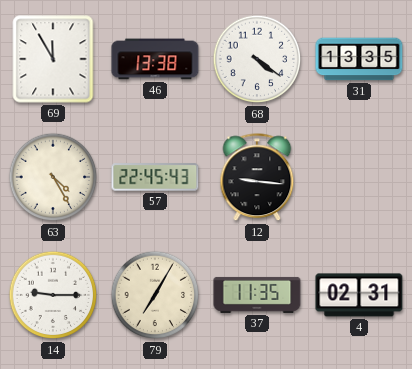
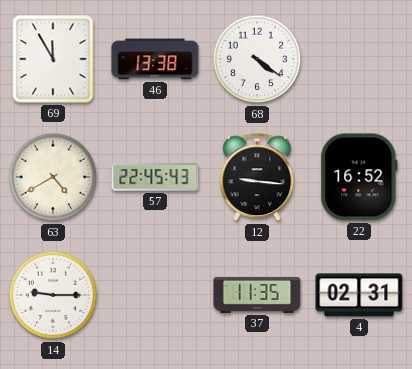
31: 13:35 -> none
63: 4:25 -> 4:40
22: none -> 16:52
79: 7:05 -> none
